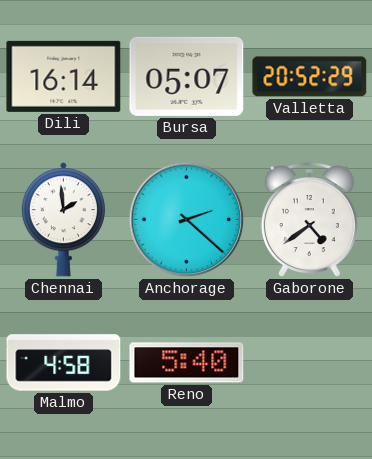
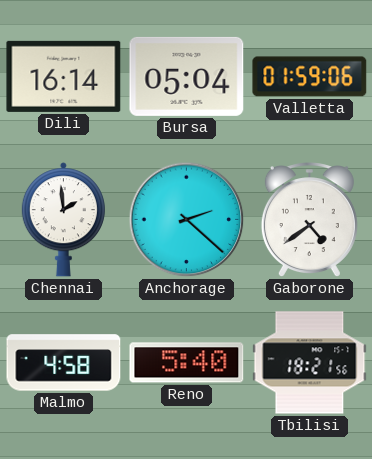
Bursa: 05:07 -> 05:04
Valletta: 20:52 -> 01:59
Tbilisi: none -> 18:21
